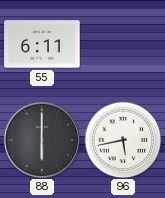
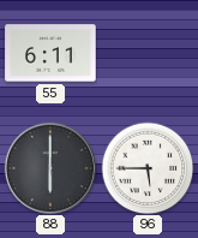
96: 5:43 -> 5:45
